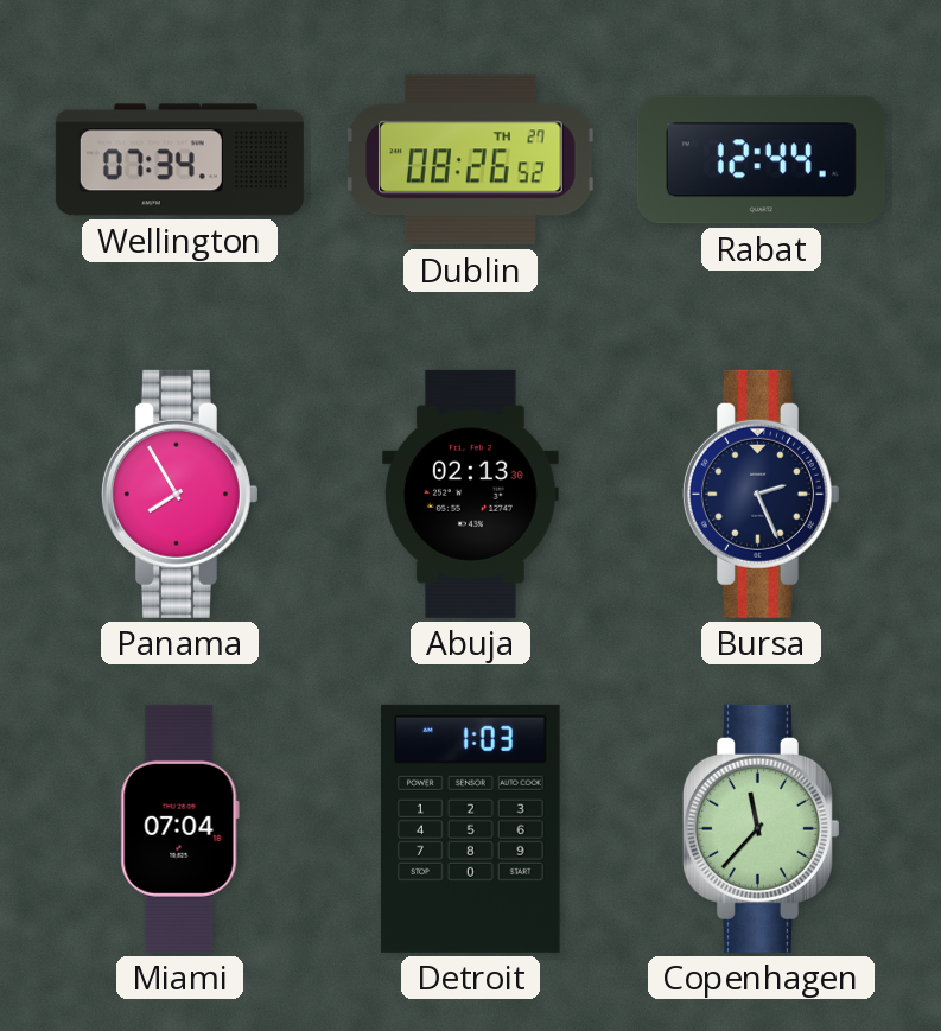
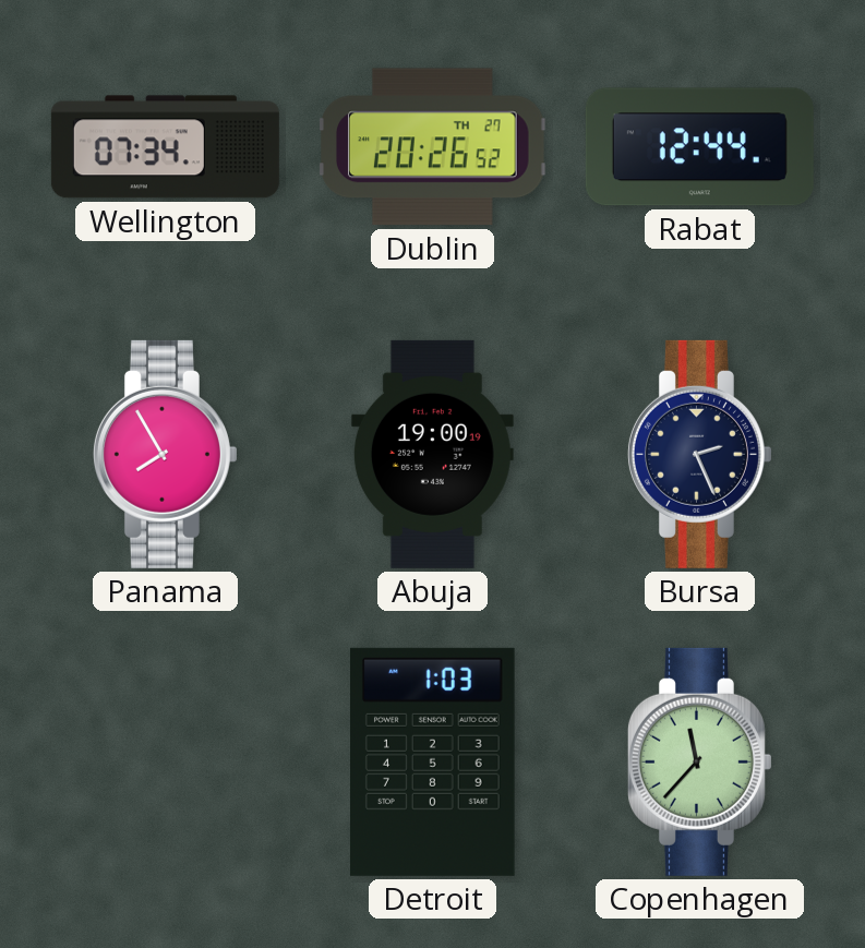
Dublin: 08:26 -> 20:26
Abuja: 02:13 -> 19:00
Miami: 07:04 -> none
